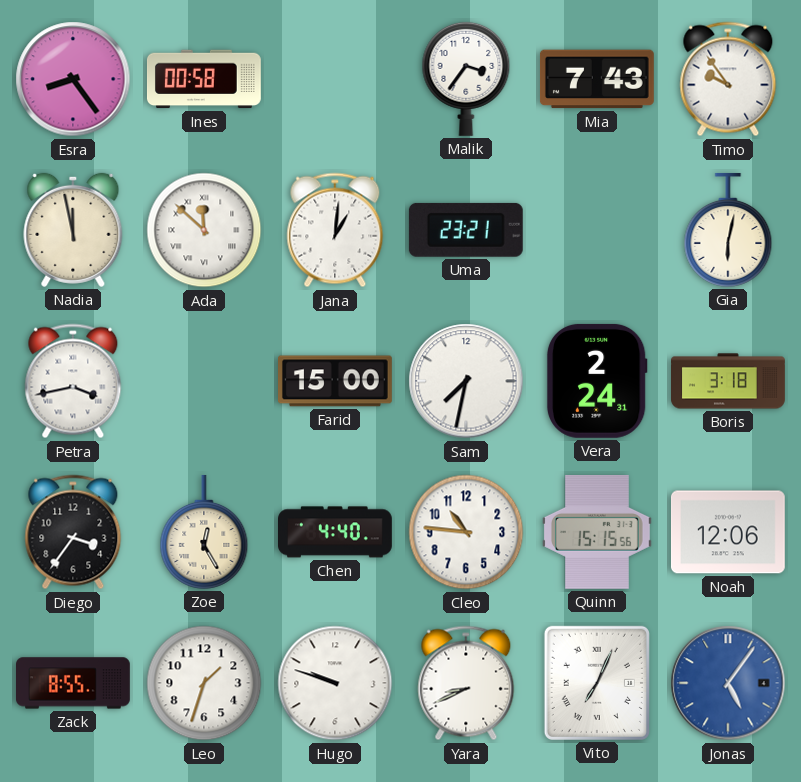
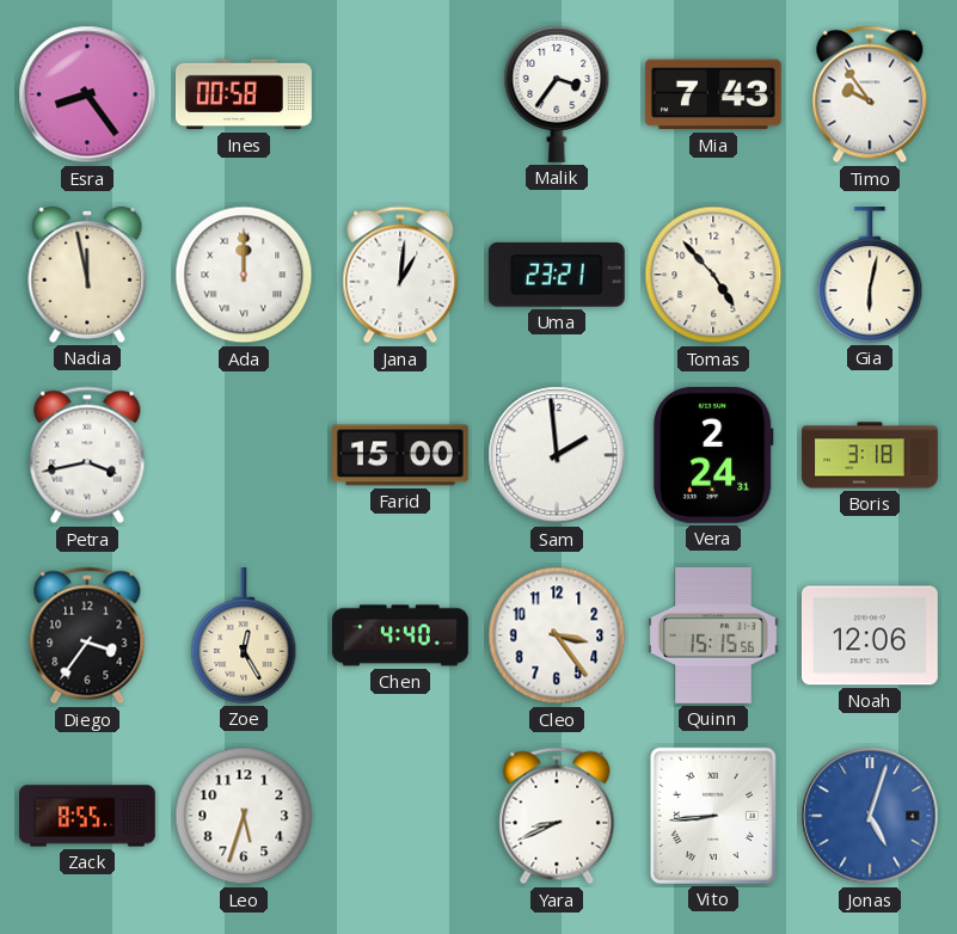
Ada: 11:52 -> 12:00
Tomas: none -> 4:53
Sam: 7:32 -> 1:59
Cleo: 10:46 -> 3:24
Leo: 1:33 -> 5:33
Hugo: 9:48 -> none
Vito: 7:04 -> 8:44
Jonas: 5:06 -> 5:03
